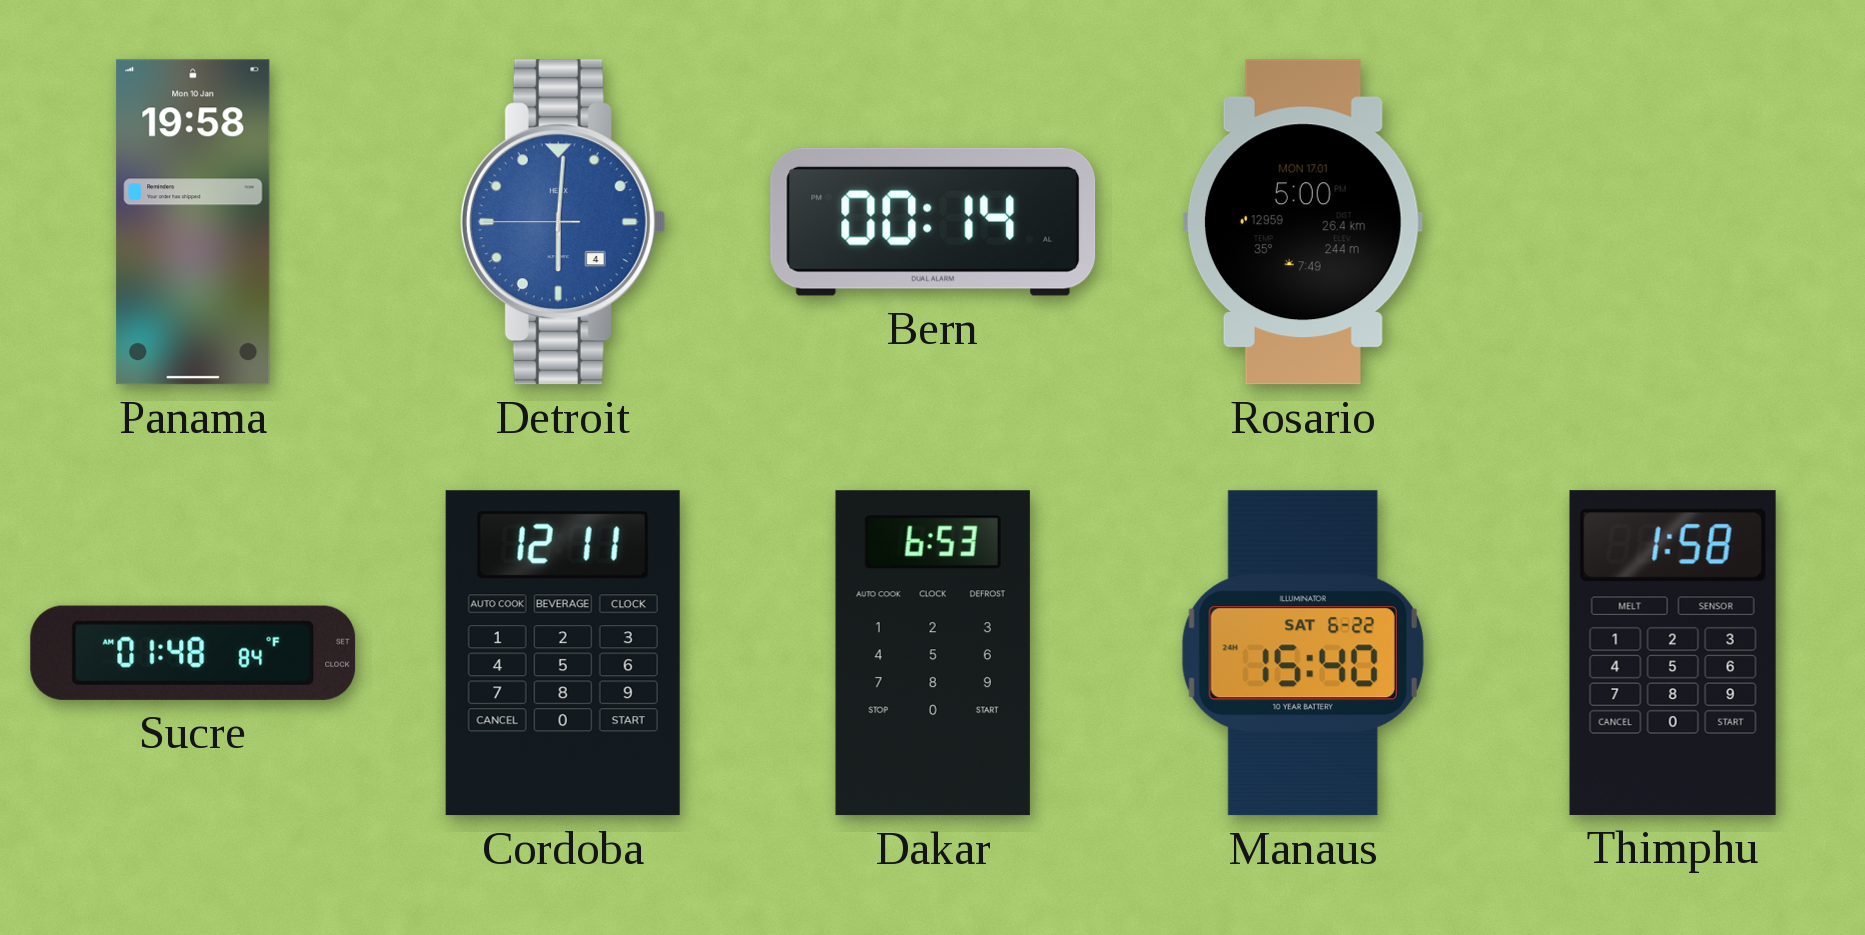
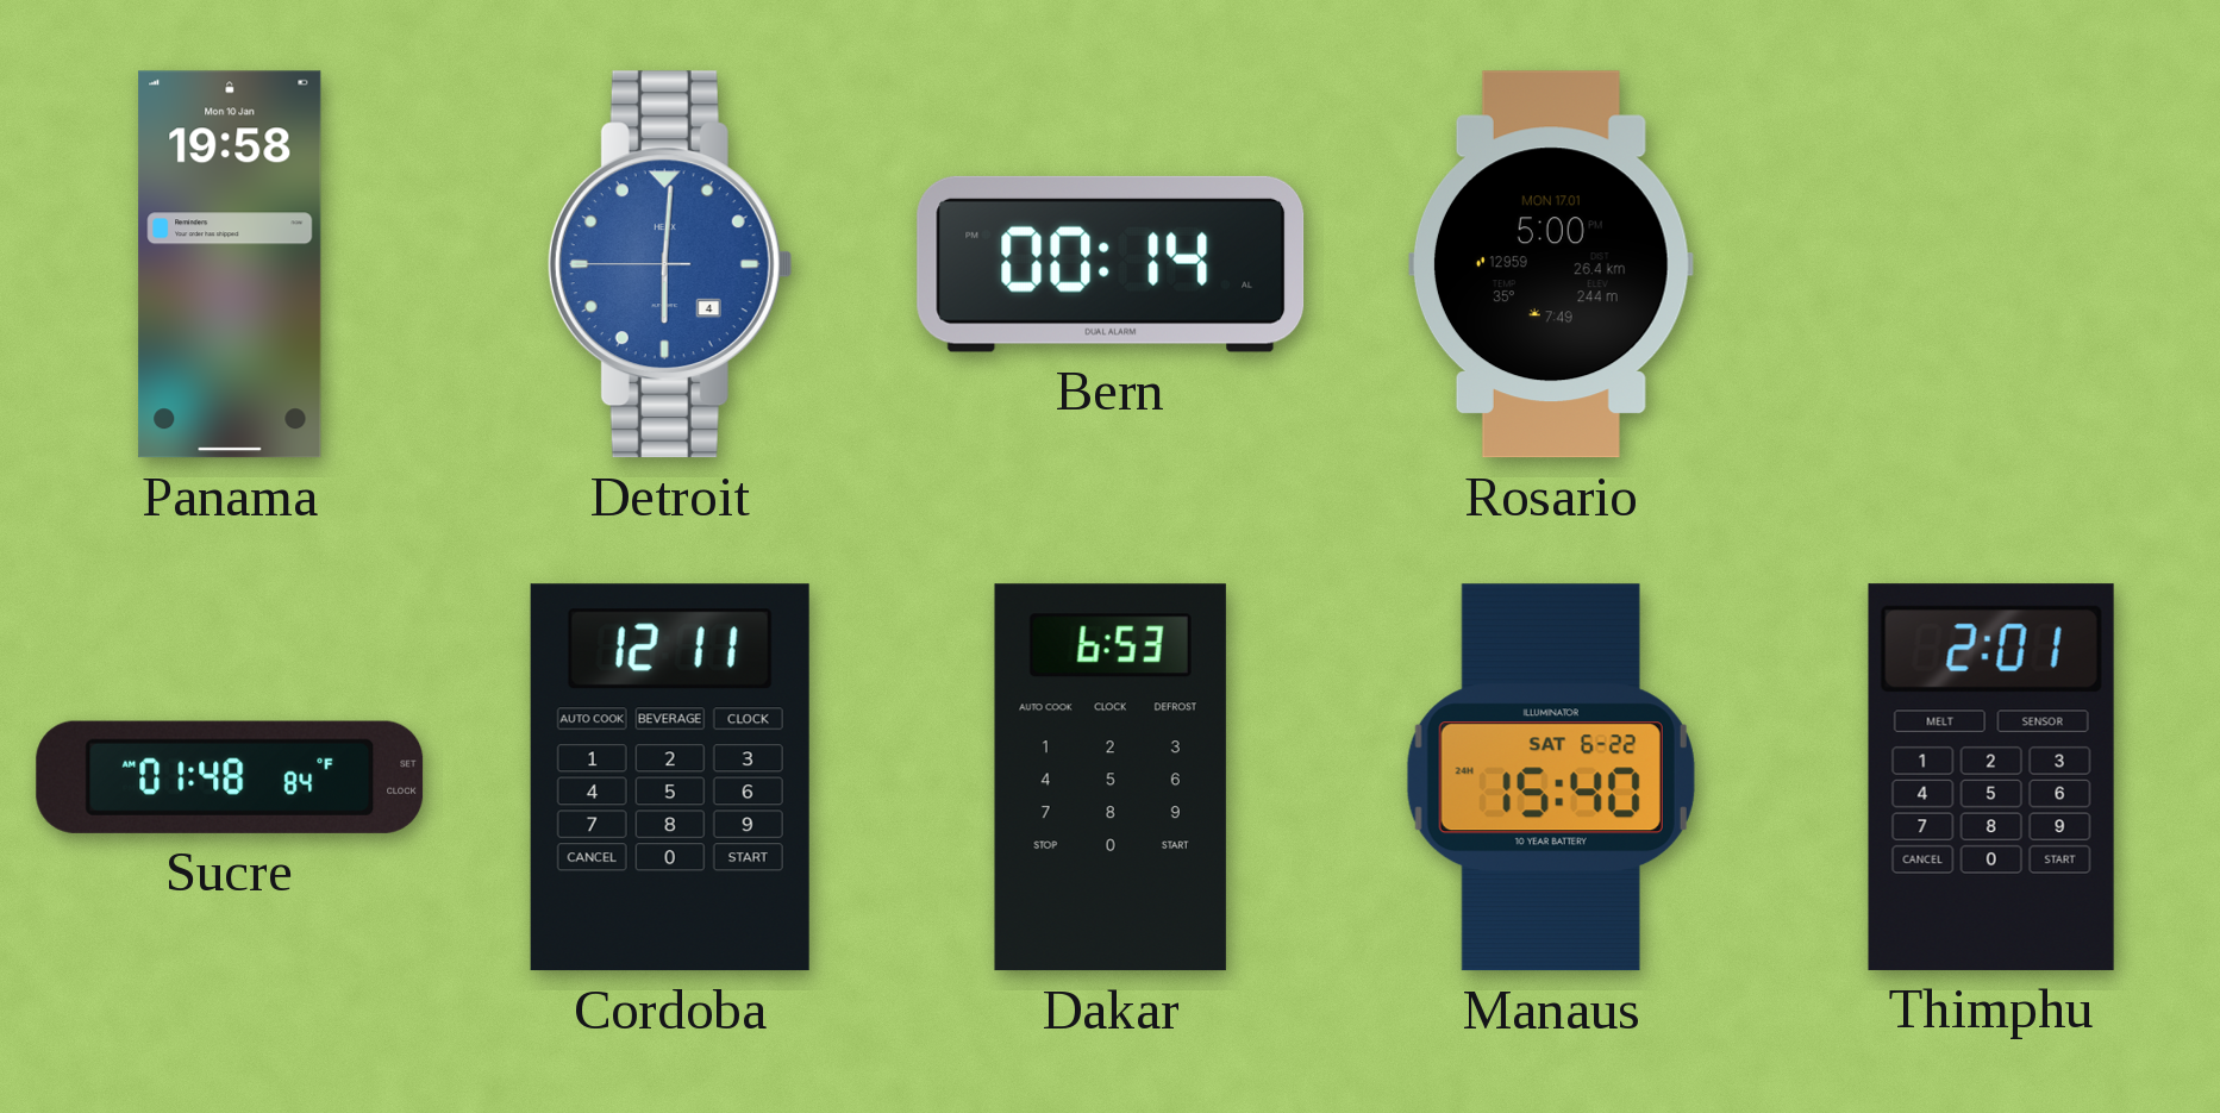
Thimphu: 1:58 -> 2:01
